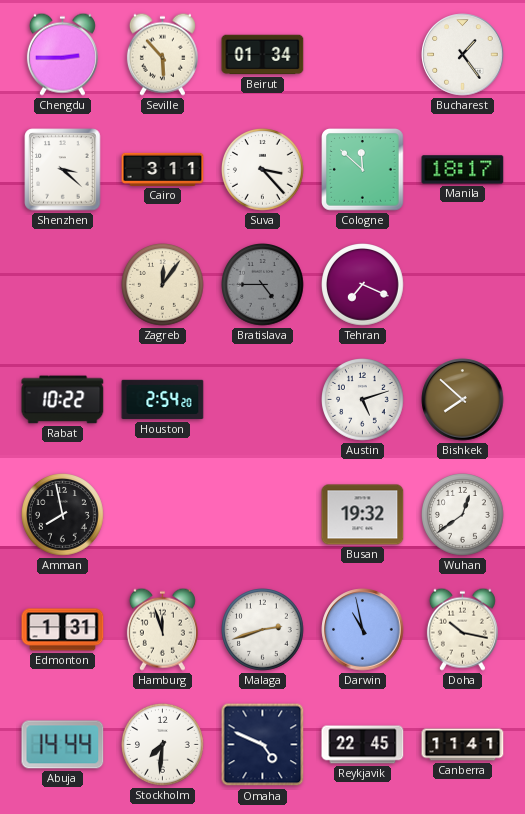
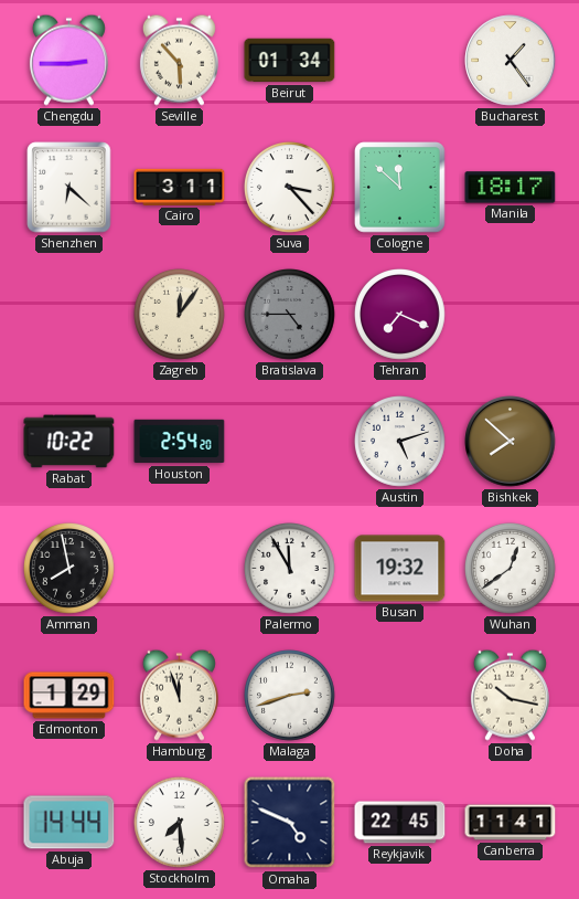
Shenzhen: 3:22 -> 6:22
Palermo: none -> 11:55
Edmonton: 1:31 -> 1:29
Darwin: 10:58 -> none
Stockholm: 7:31 -> 7:29
